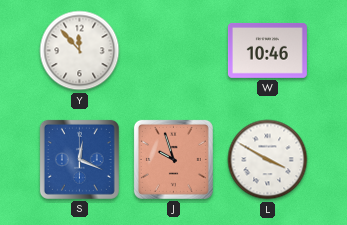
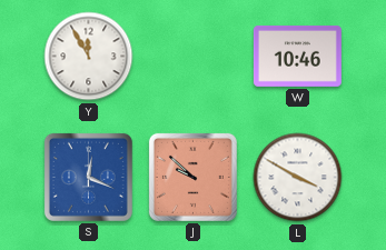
Y: 11:53 -> 11:55
J: 9:57 -> 9:52
